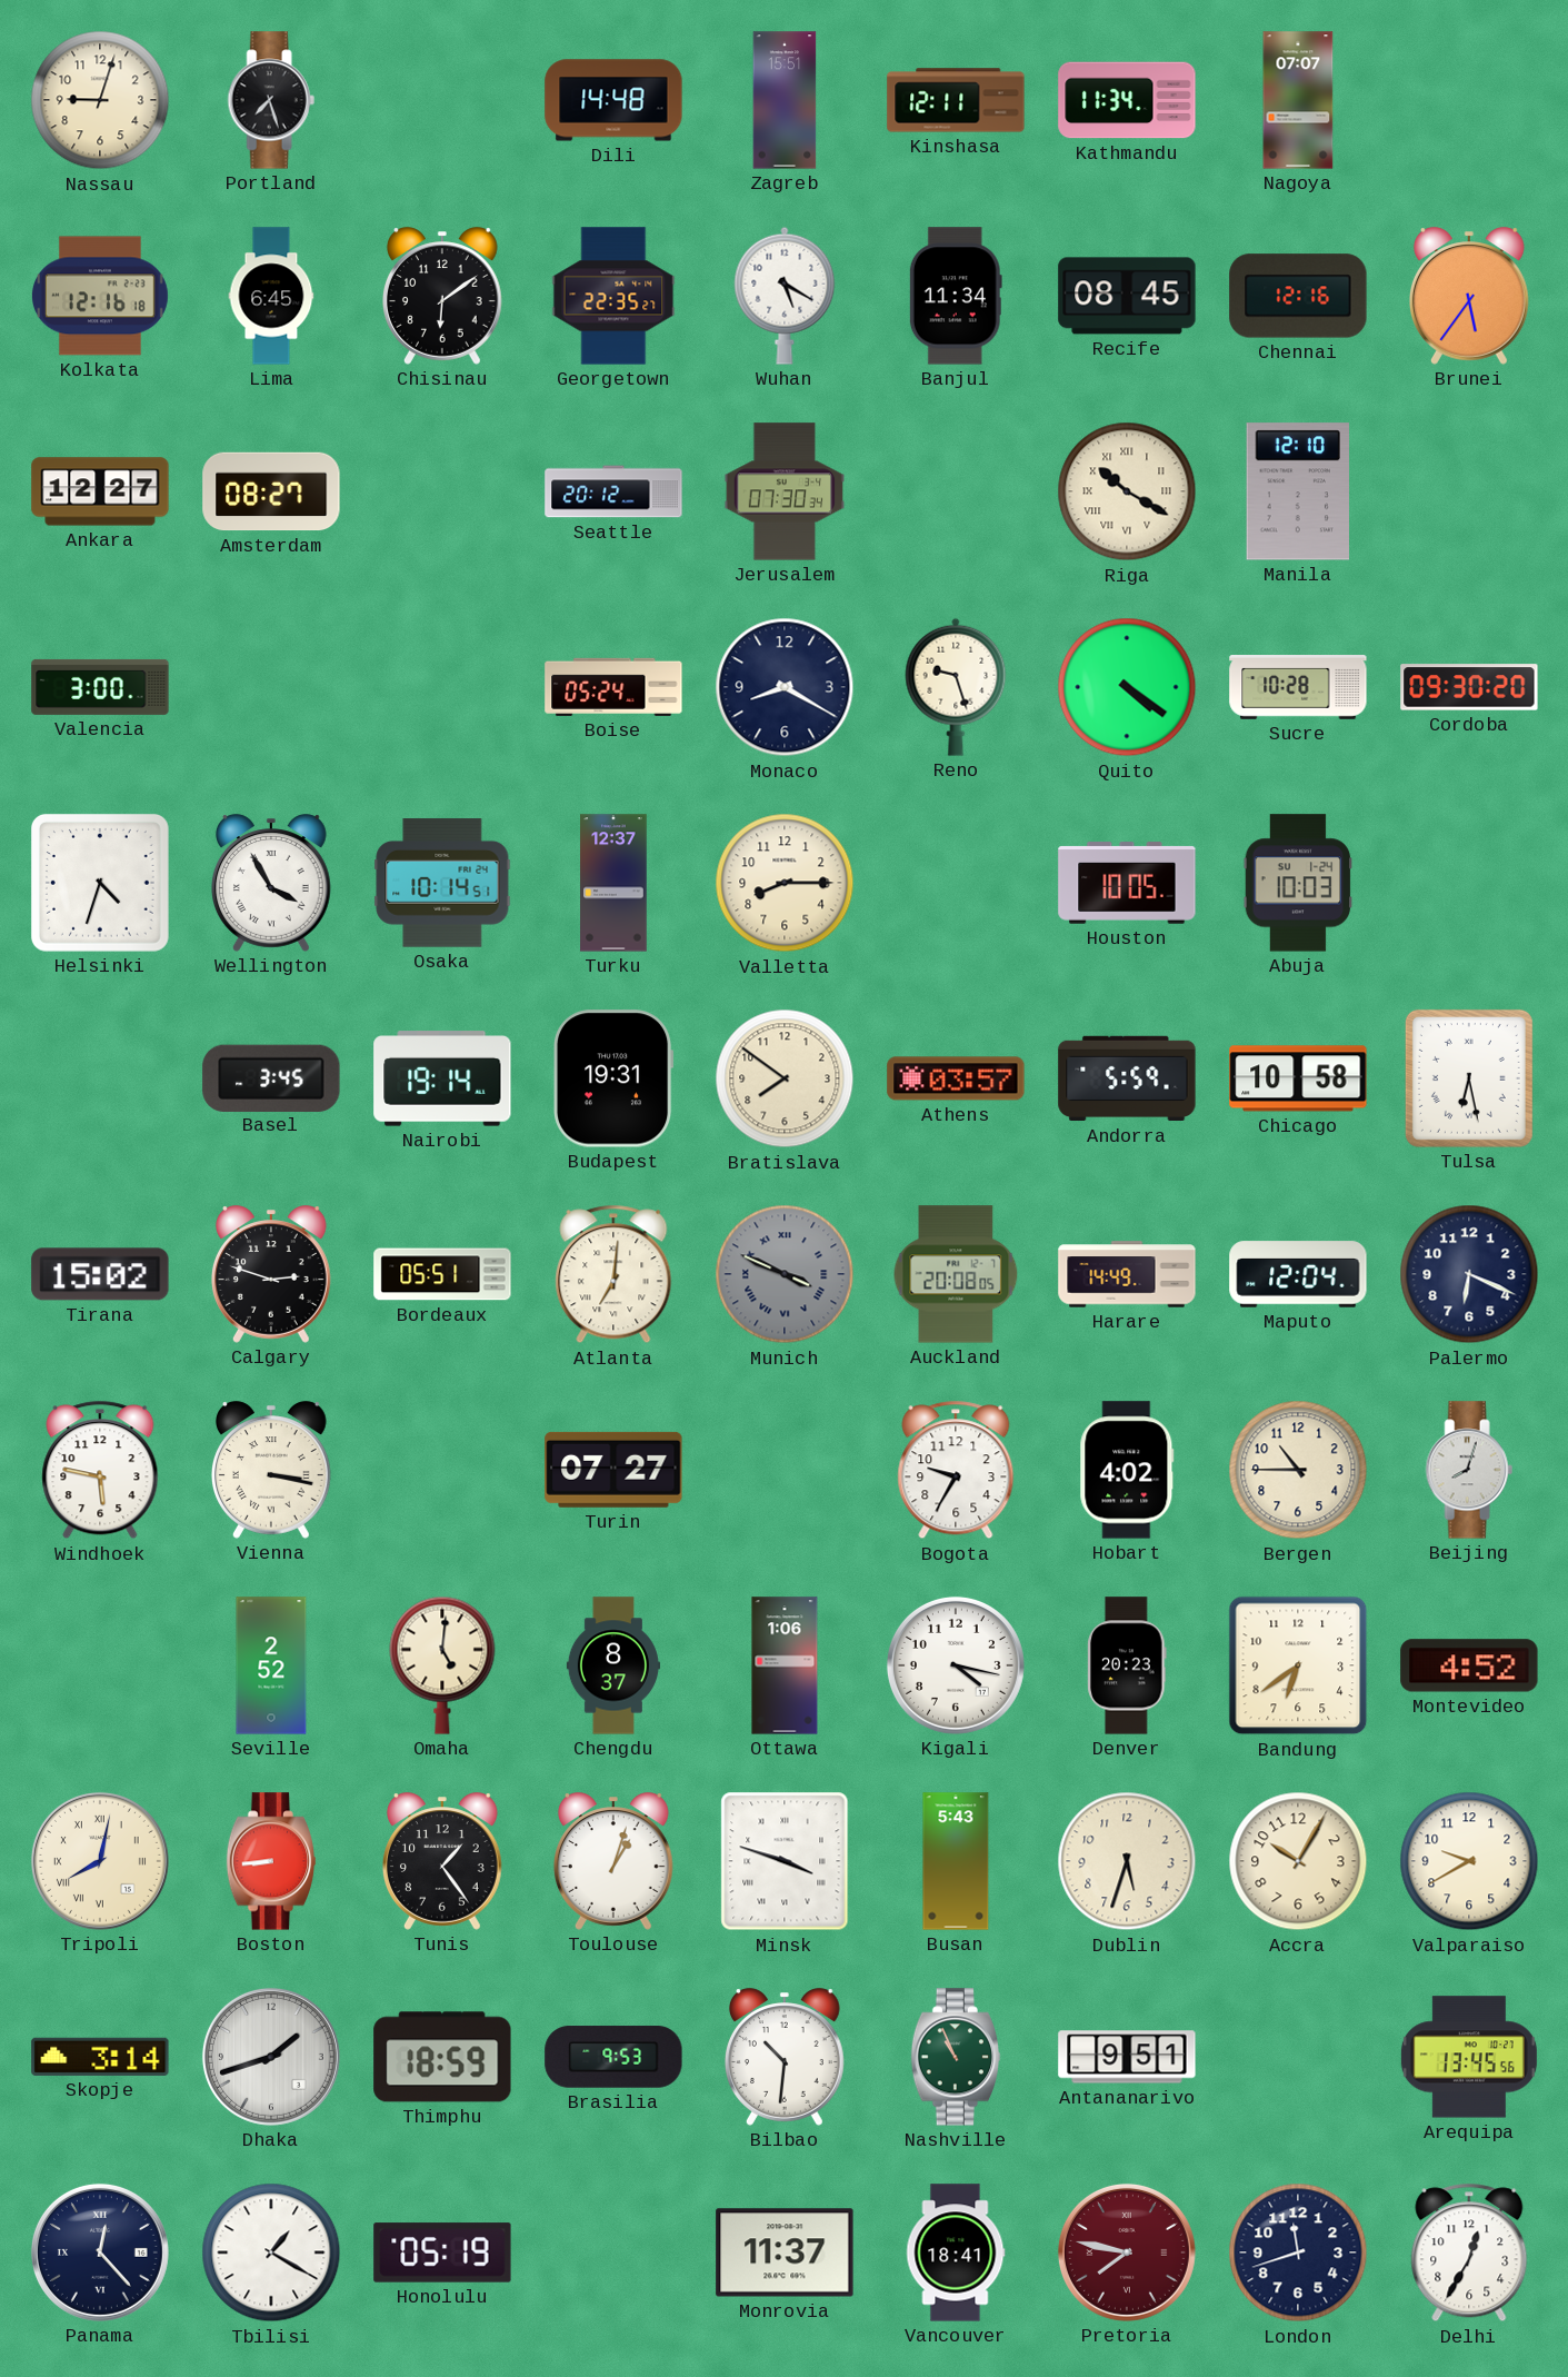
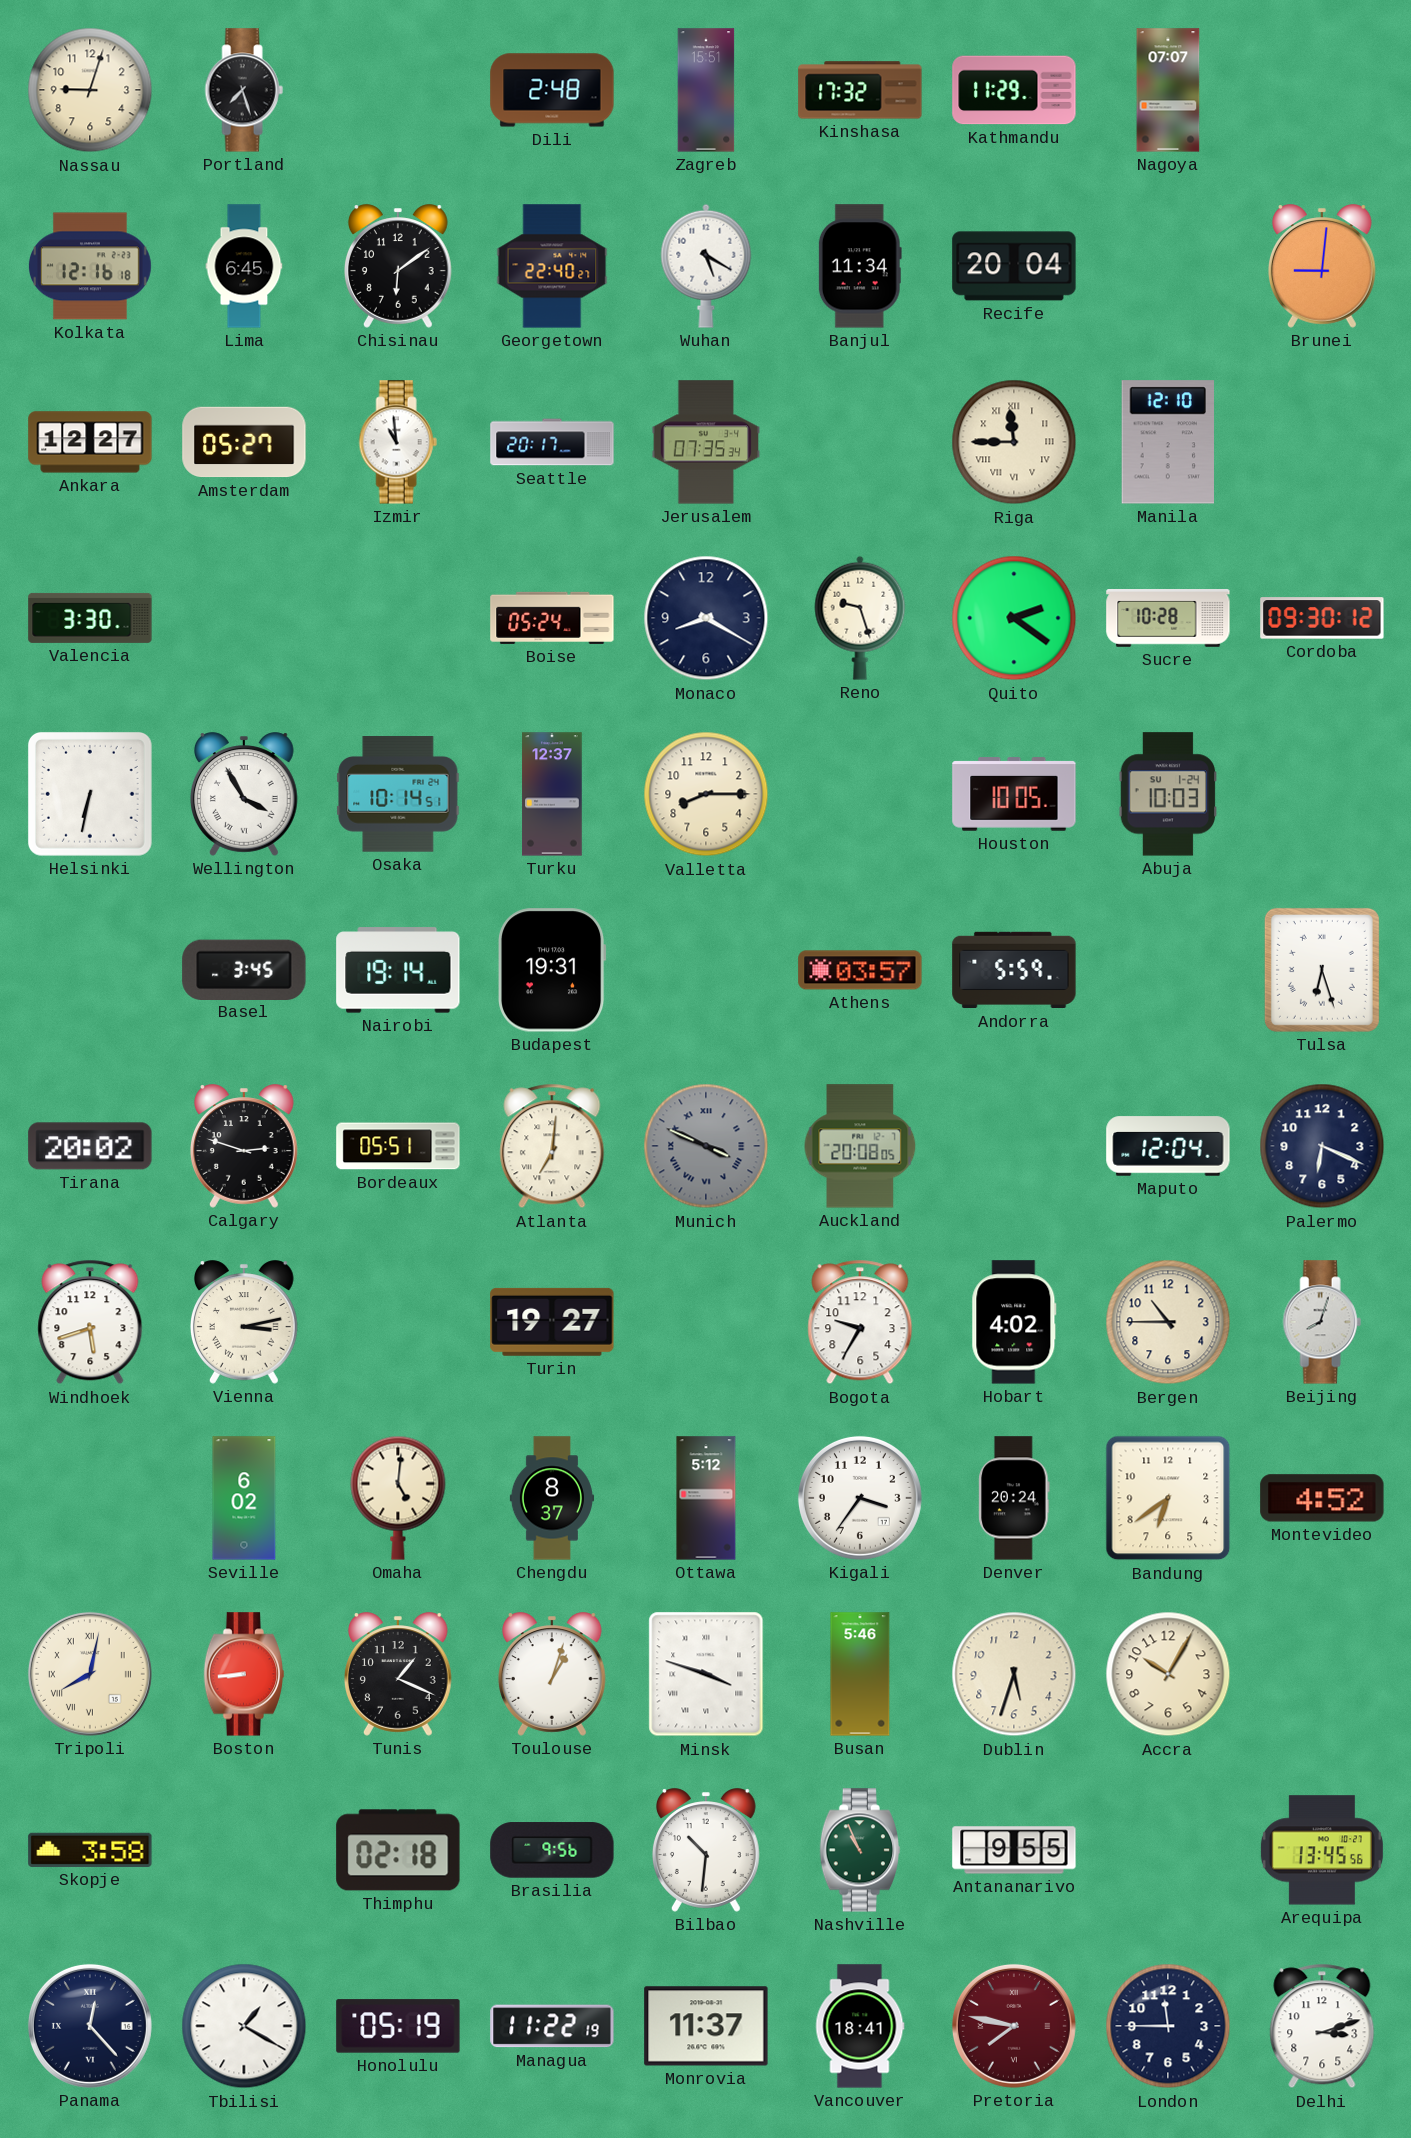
Dili: 14:48 -> 2:48
Kinshasa: 12:11 -> 17:32
Kathmandu: 11:34 -> 11:29
Georgetown: 22:35 -> 22:40
Recife: 08:45 -> 20:04
Chennai: 12:16 -> none
Brunei: 5:36 -> 9:01
Amsterdam: 08:27 -> 05:27
Izmir: none -> 10:59
Seattle: 20:12 -> 20:17
Jerusalem: 07:30 -> 07:35
Riga: 10:20 -> 11:45
Valencia: 3:00 -> 3:30
Quito: 4:21 -> 2:21
Cordoba: 09:30:20 -> 09:30:12
Helsinki: 4:33 -> 6:32
Bratislava: 7:51 -> none
Chicago: 10:58 -> none
Tulsa: 6:28 -> 6:27
Tirana: 15:02 -> 20:02
Harare: 14:49 -> none
Windhoek: 5:47 -> 5:42
Vienna: 3:17 -> 3:13
Turin: 07:27 -> 19:27
Seville: 2:52 -> 6:02
Ottawa: 1:06 -> 5:12
Kigali: 4:17 -> 3:36
Denver: 20:23 -> 20:24
Tunis: 1:24 -> 1:19
Busan: 5:43 -> 5:46
Valparaiso: 9:40 -> none
Skopje: 3:14 -> 3:58
Dhaka: 1:42 -> none
Thimphu: 18:59 -> 02:18
Brasilia: 9:53 -> 9:56
Antananarivo: 9:51 -> 9:55
Managua: none -> 11:22
London: 11:42 -> 11:45
Delhi: 12:35 -> 3:12
